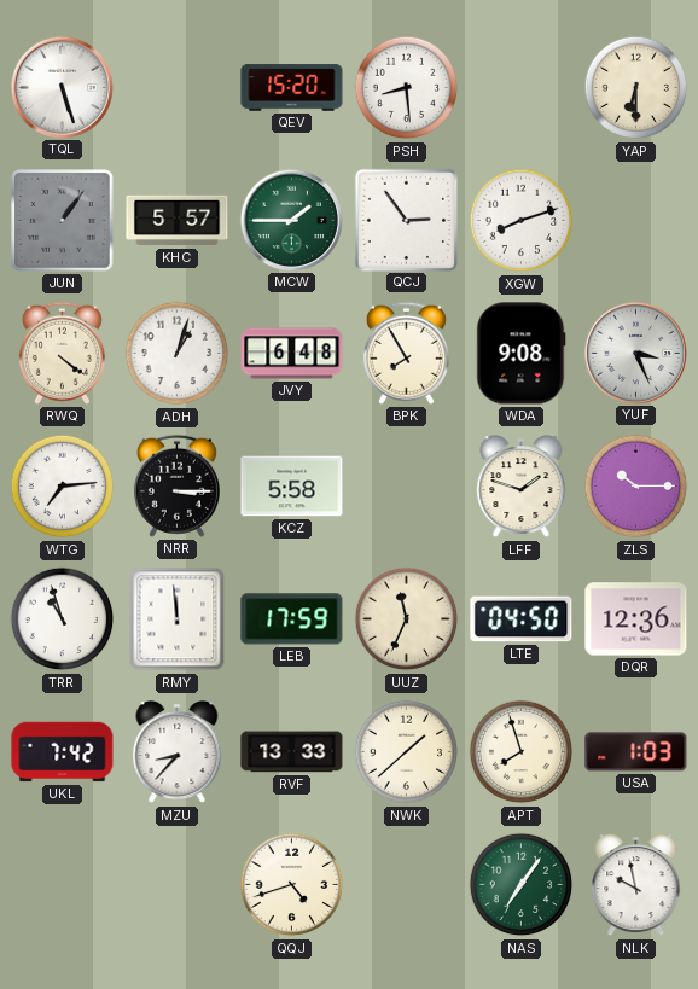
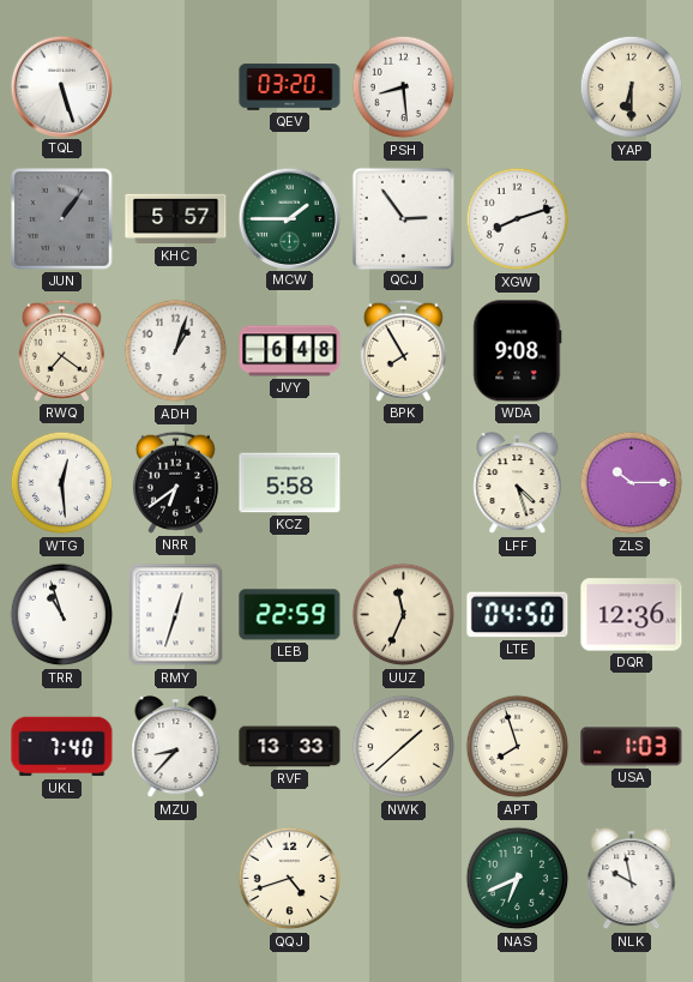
QEV: 15:20 -> 03:20
RWQ: 4:21 -> 7:21
YUF: 3:26 -> none
WTG: 7:14 -> 12:29
NRR: 3:15 -> 6:39
LFF: 1:48 -> 4:27
RMY: 11:59 -> 12:33
LEB: 17:59 -> 22:59
UKL: 7:42 -> 7:40
NAS: 7:06 -> 6:41
